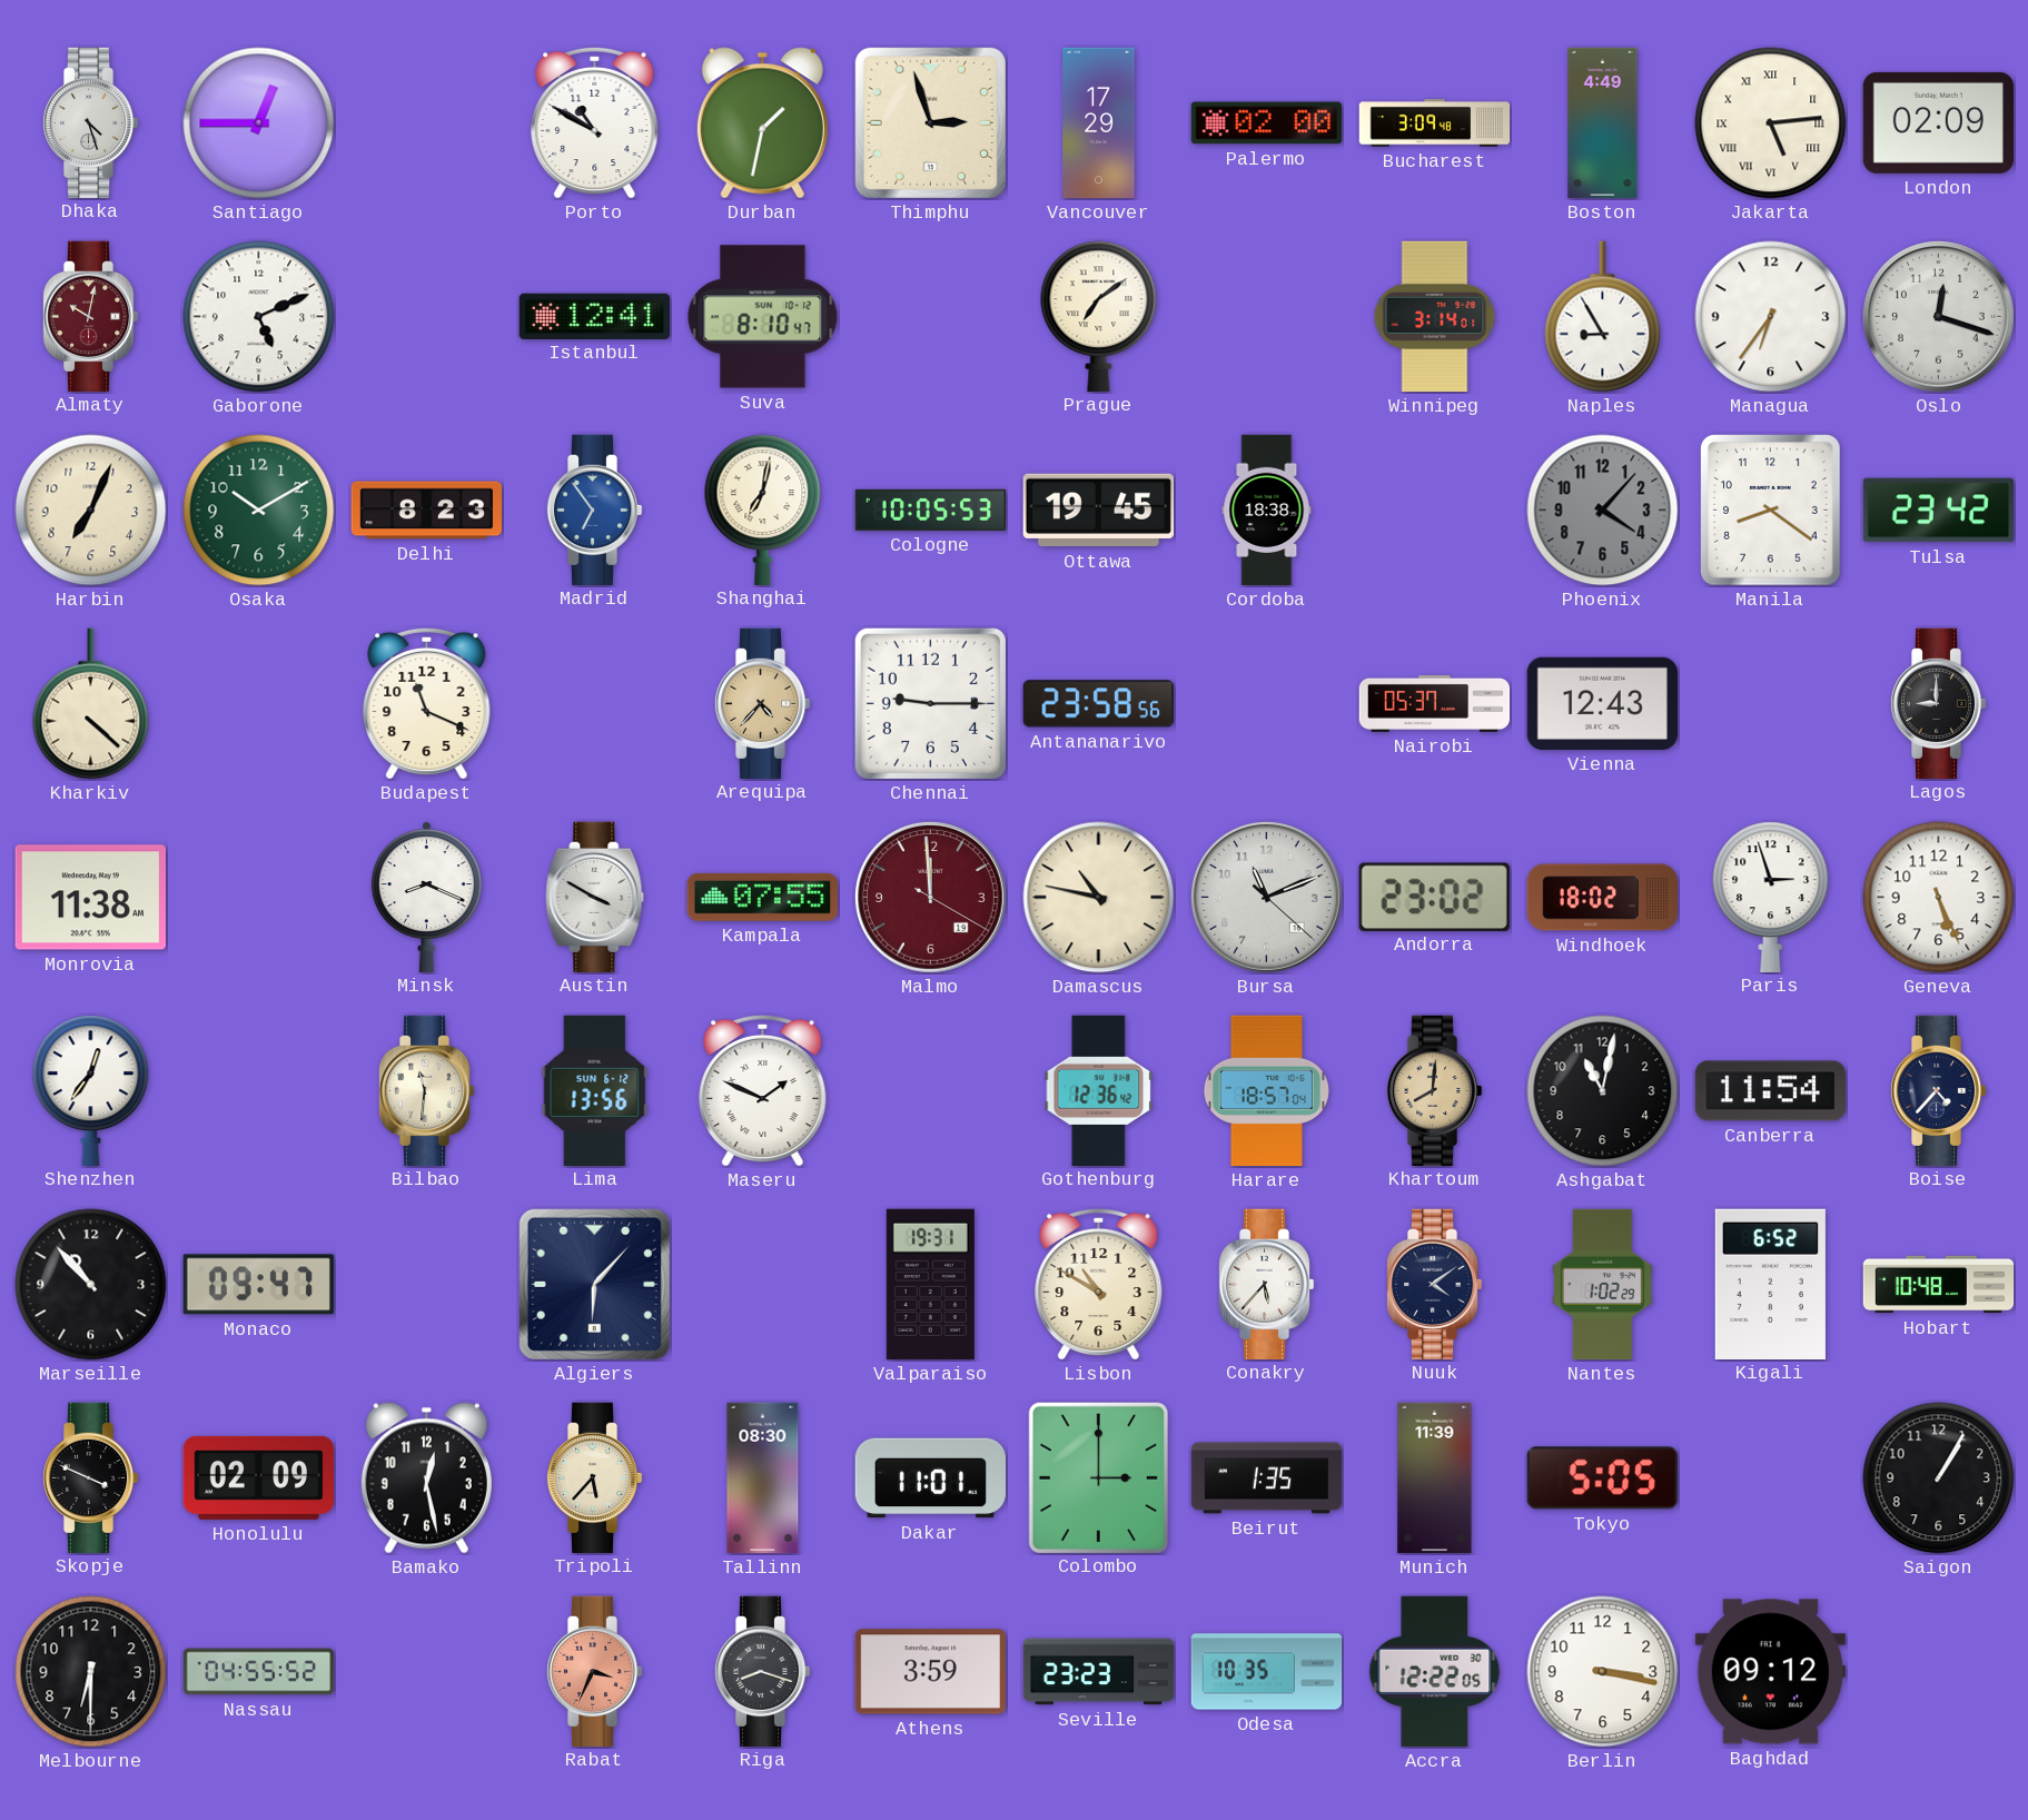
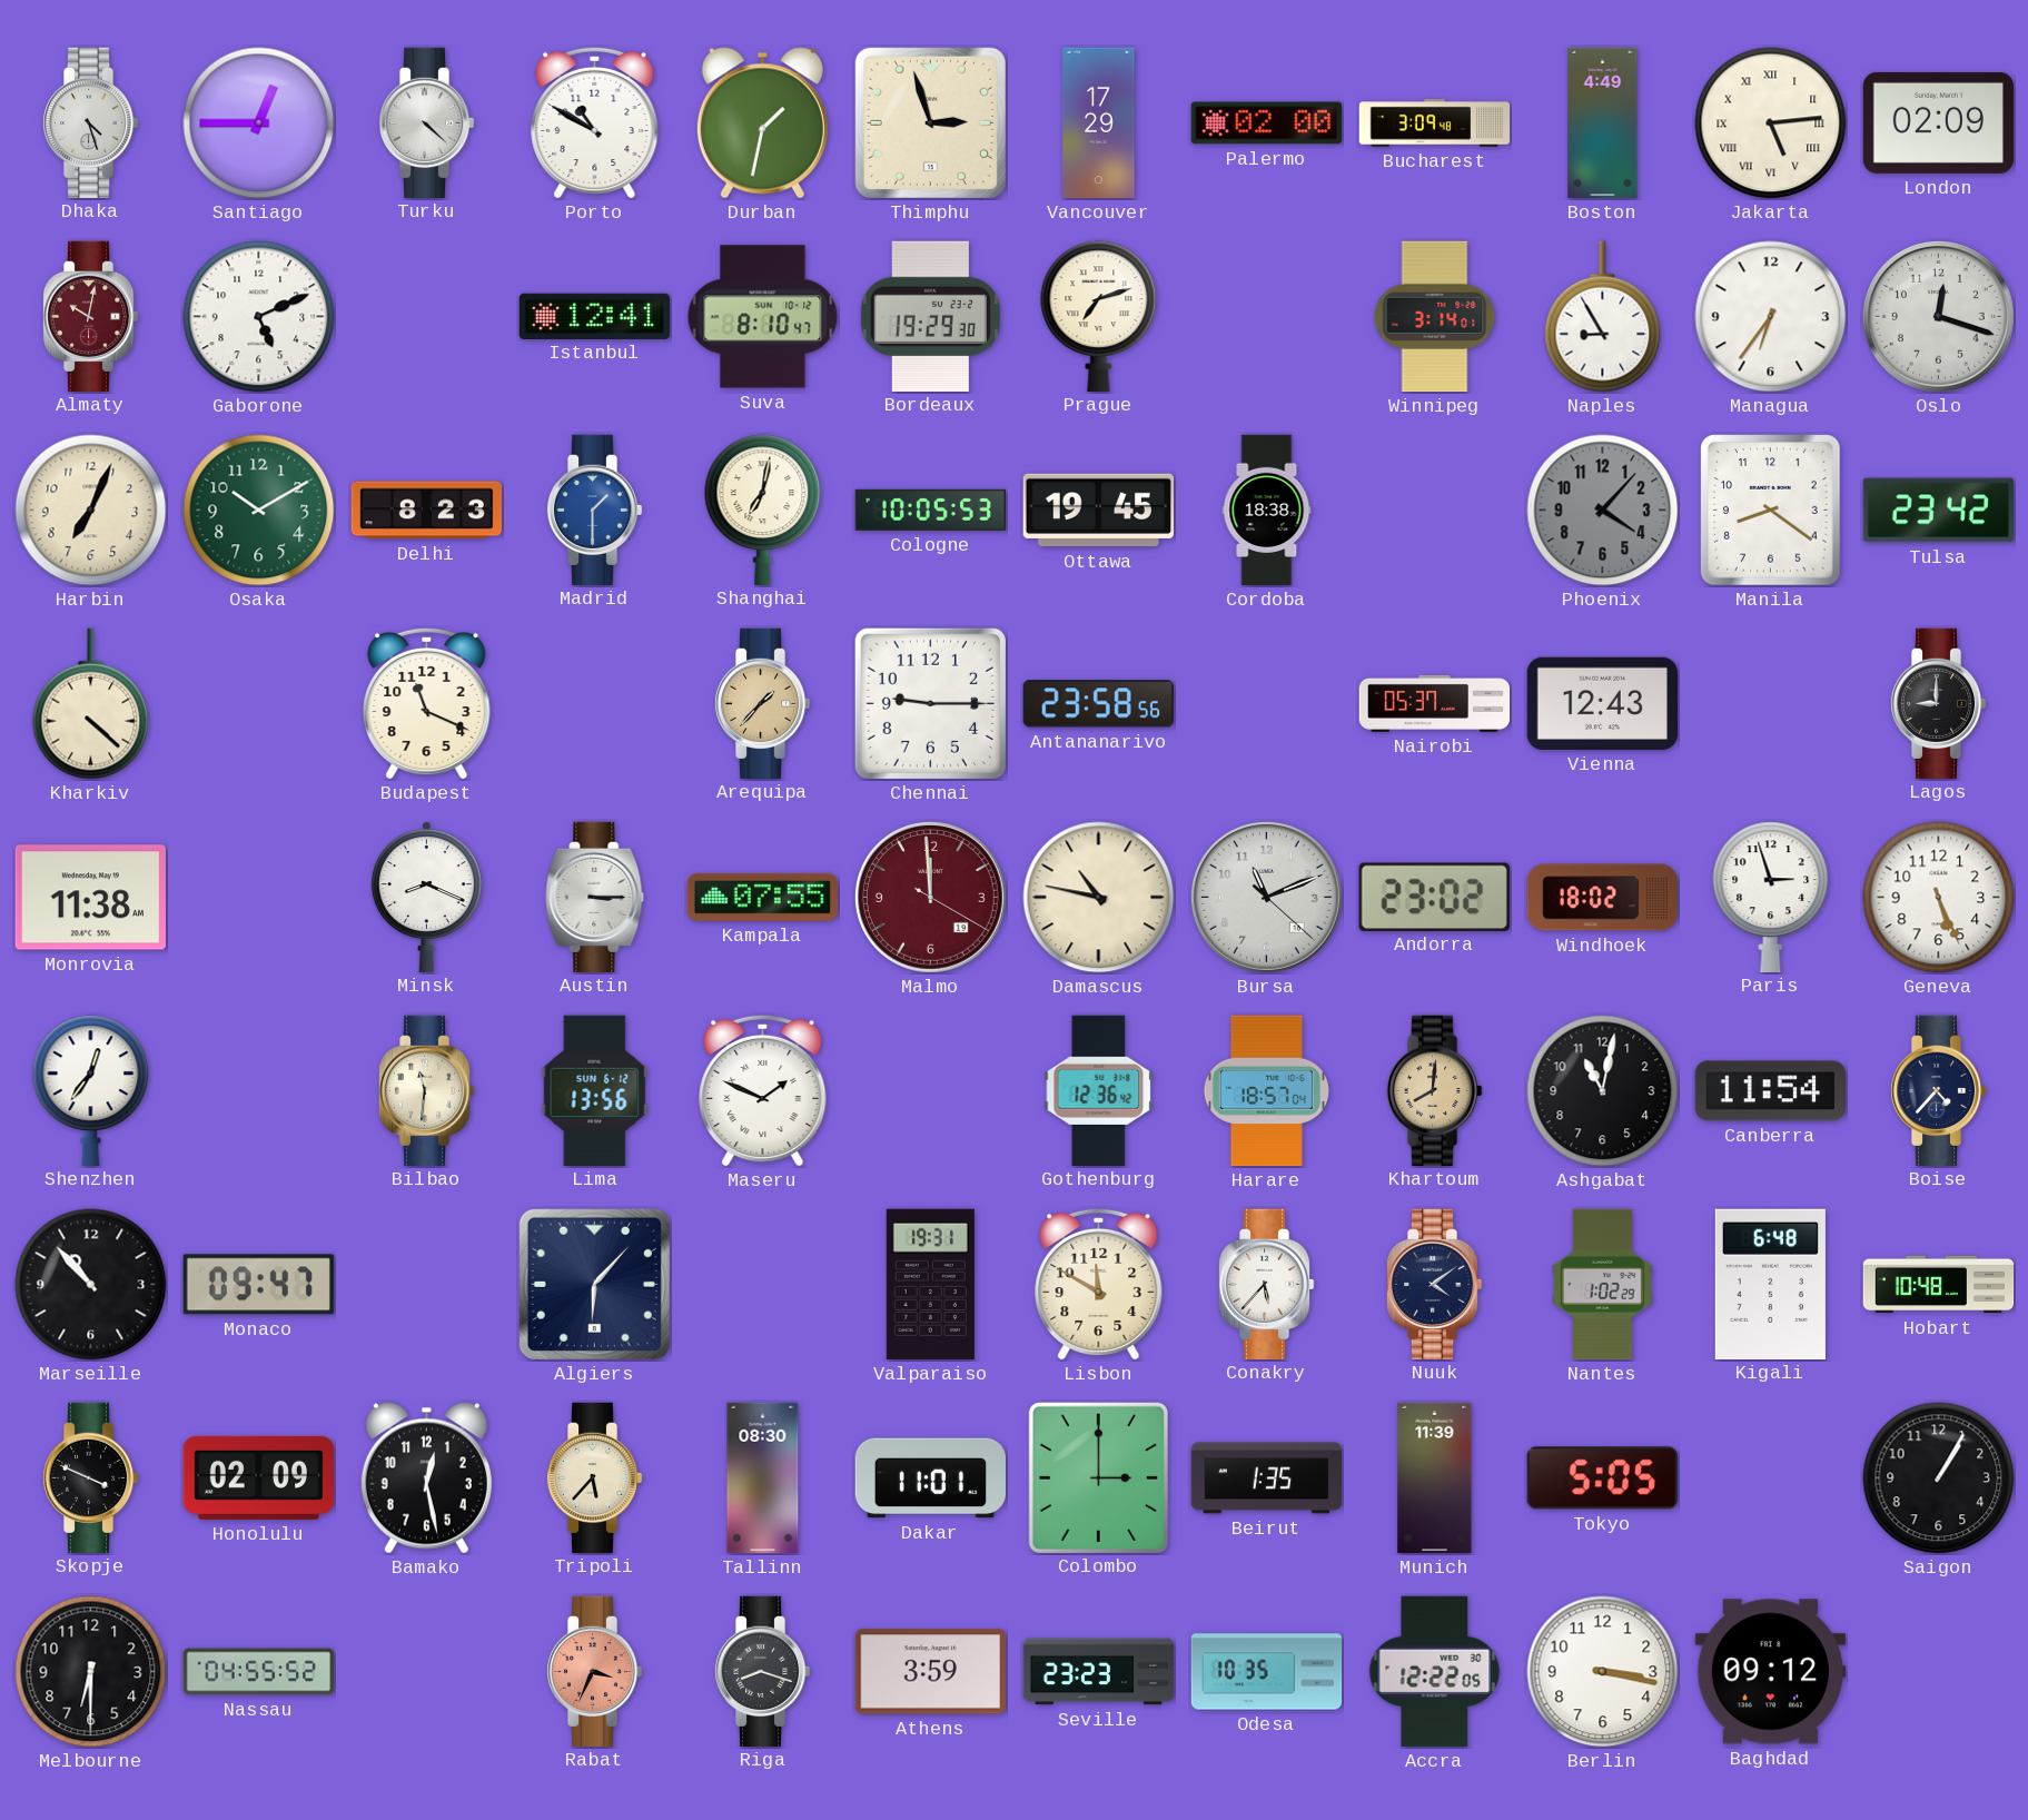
Turku: none -> 4:22
Bordeaux: none -> 19:29
Prague: 7:09 -> 7:12
Madrid: 6:54 -> 1:30
Arequipa: 4:37 -> 1:37
Austin: 3:50 -> 3:15
Lisbon: 10:50 -> 11:50
Kigali: 6:52 -> 6:48
